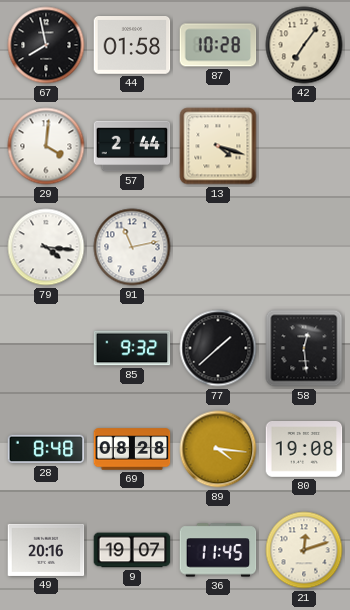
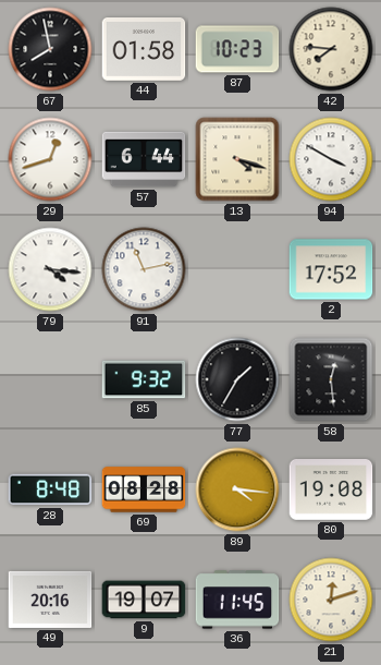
87: 10:28 -> 10:23
42: 7:06 -> 7:46
29: 4:01 -> 12:42
57: 2:44 -> 6:44
94: none -> 3:50
2: none -> 17:52
77: 1:38 -> 1:35
